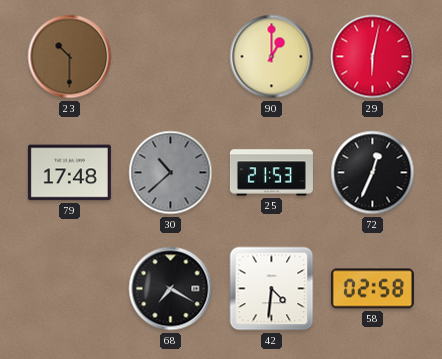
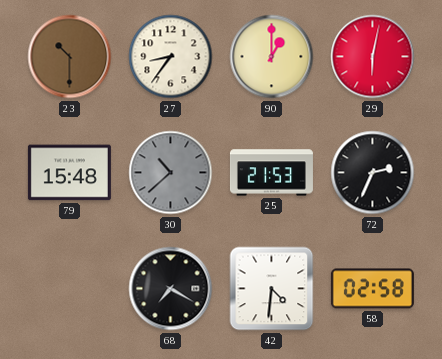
27: none -> 8:36
79: 17:48 -> 15:48
72: 12:34 -> 2:34
